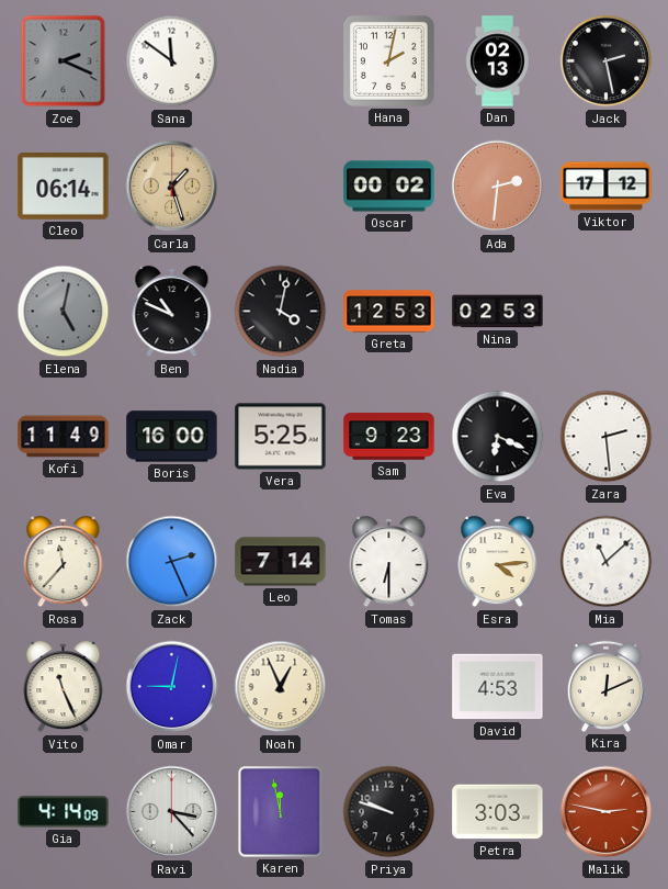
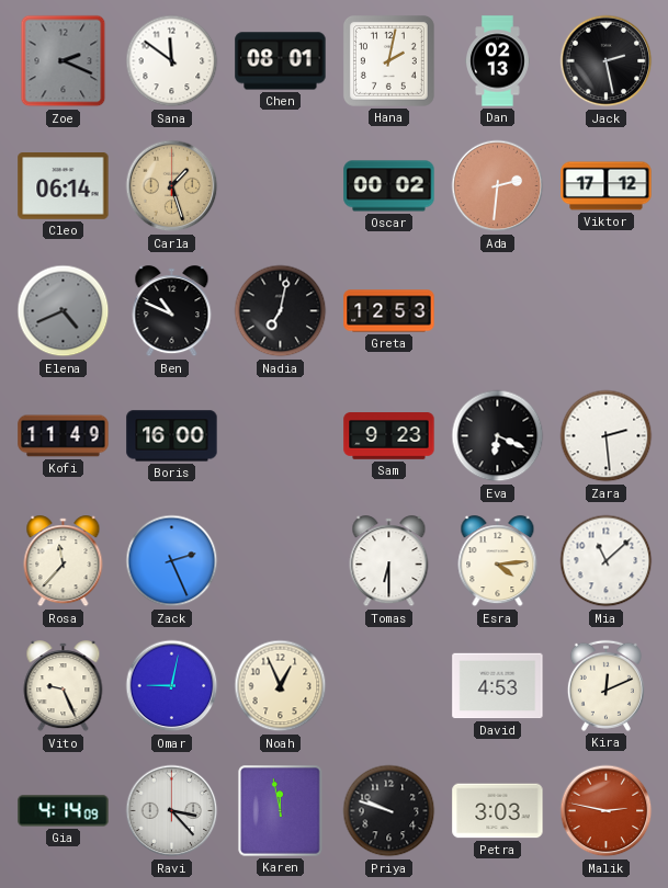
Chen: none -> 08:01
Elena: 5:02 -> 4:41
Nadia: 4:02 -> 7:02
Nina: 02:53 -> none
Vera: 5:25 -> none
Leo: 7:14 -> none
Vito: 11:26 -> 9:26
